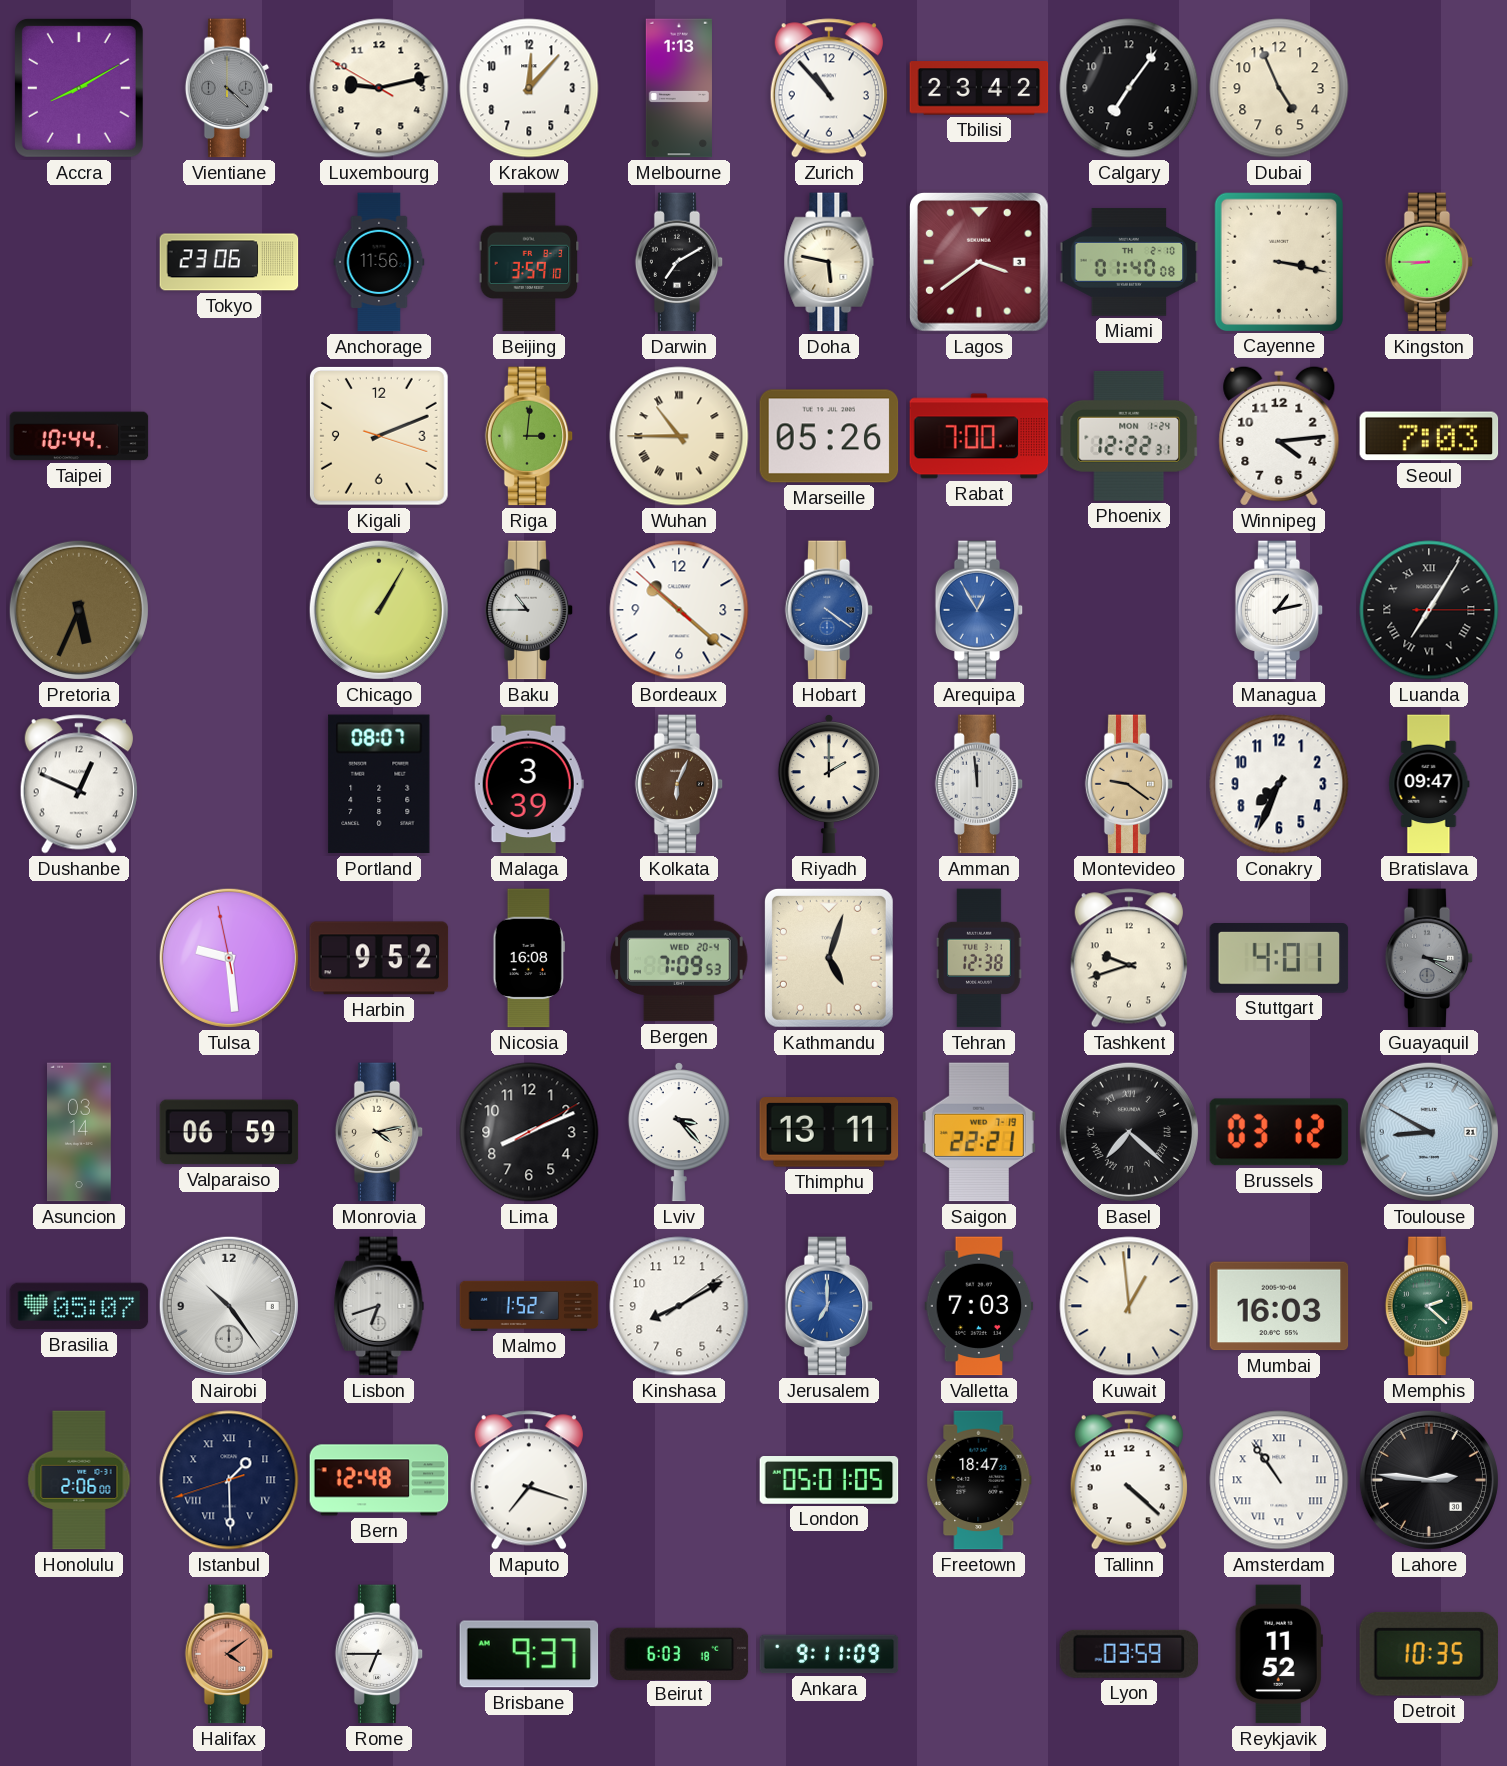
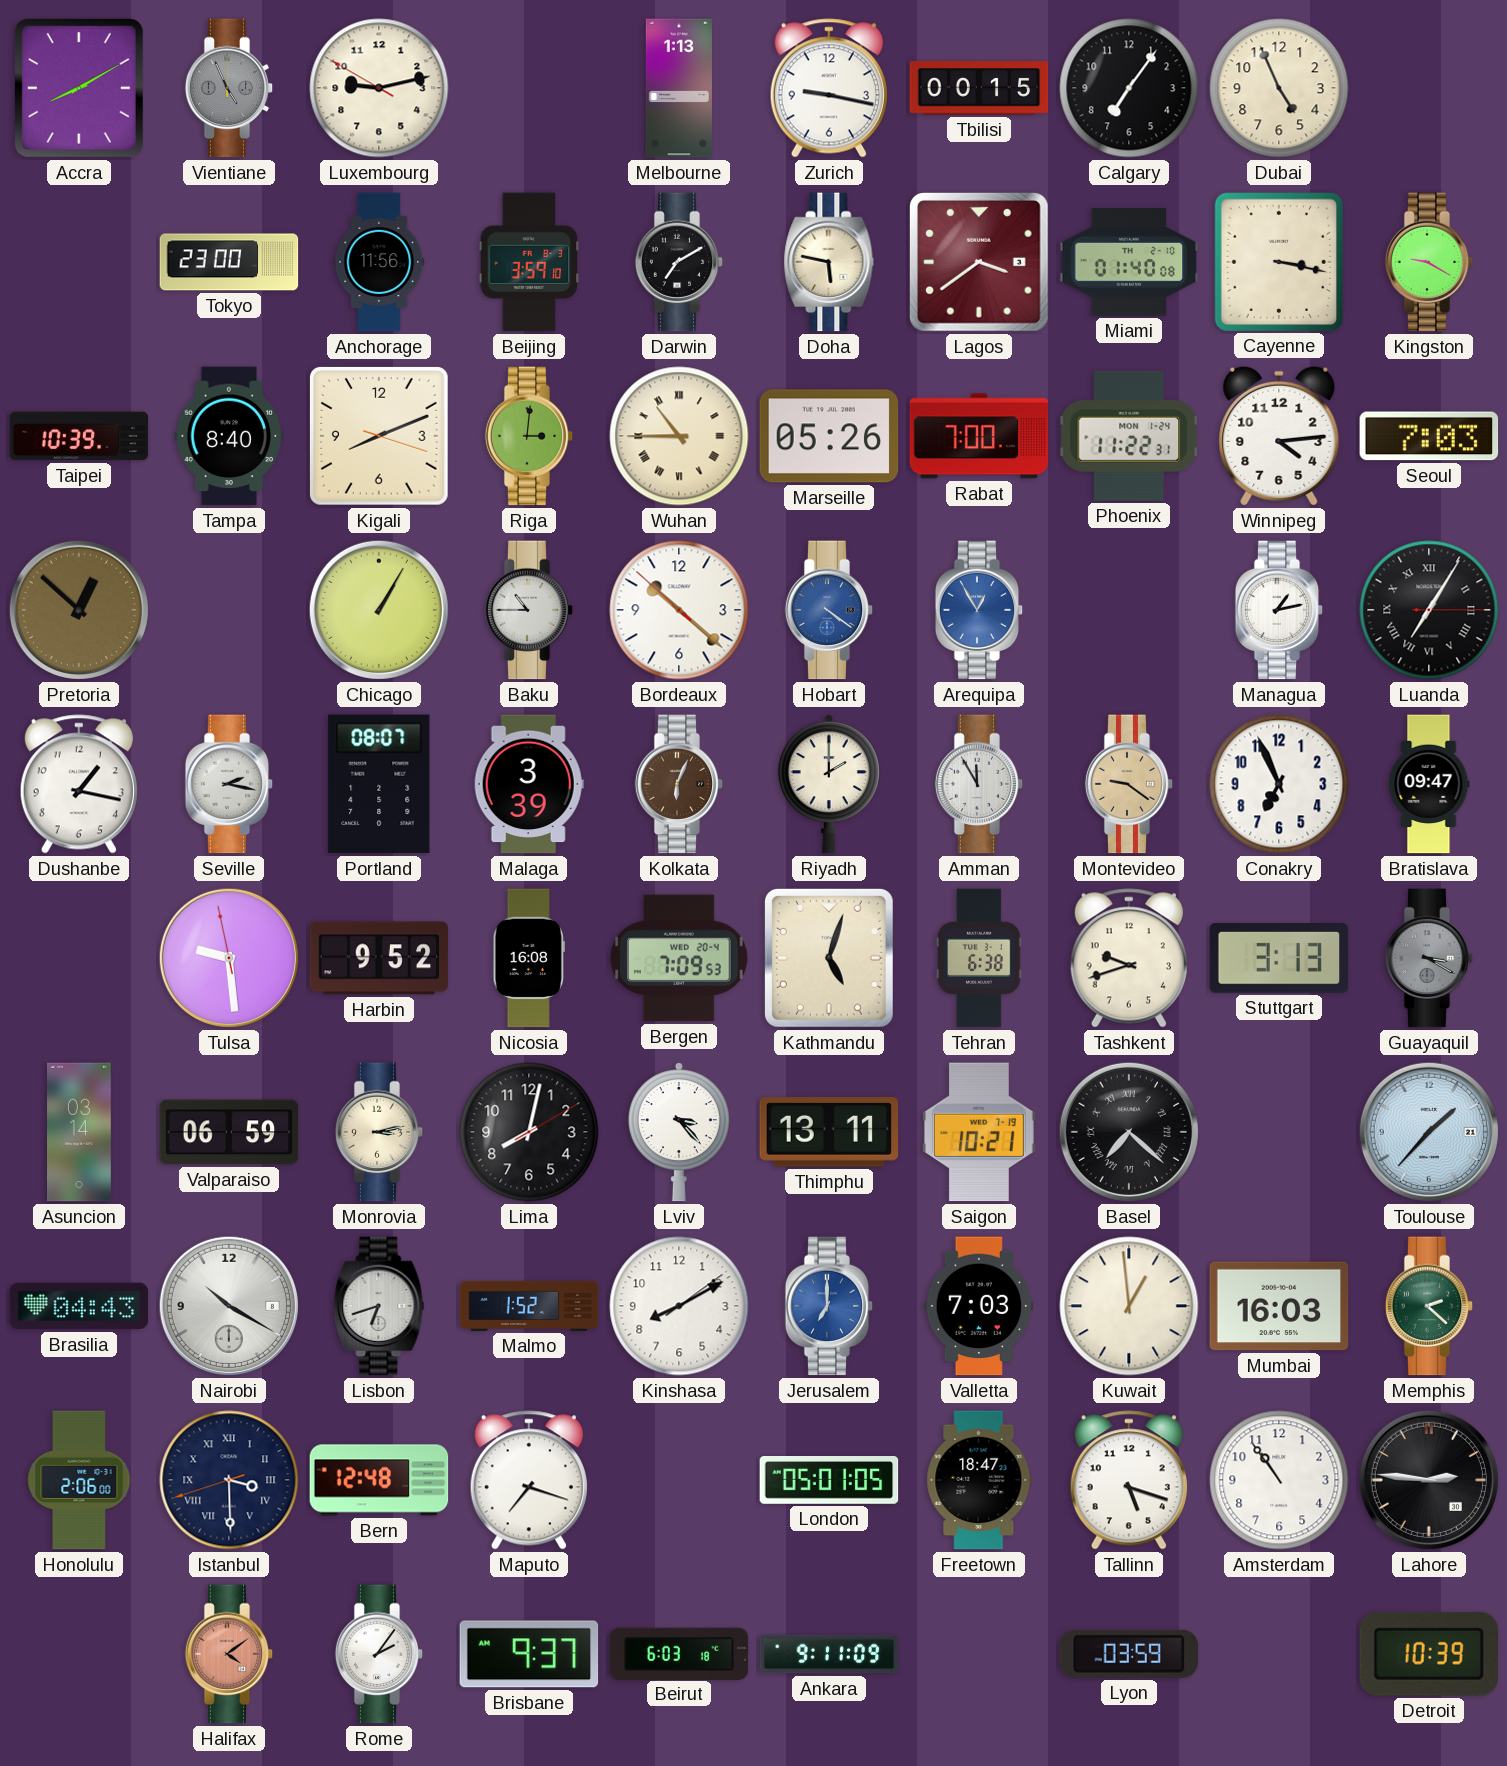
Vientiane: 4:22 -> 4:56
Krakow: 12:07 -> none
Zurich: 10:53 -> 9:17
Tbilisi: 23:42 -> 00:15
Tokyo: 23:06 -> 23:00
Kingston: 8:45 -> 9:20
Taipei: 10:44 -> 10:39
Tampa: none -> 8:40
Kigali: 2:11 -> 8:11
Phoenix: 12:22 -> 11:22
Pretoria: 5:34 -> 12:52
Dushanbe: 12:49 -> 1:17
Seville: none -> 2:17
Amman: 11:59 -> 11:55
Conakry: 7:34 -> 6:56
Tehran: 12:38 -> 6:38
Stuttgart: 4:01 -> 3:13
Monrovia: 4:13 -> 3:13
Lima: 8:11 -> 8:02
Saigon: 22:21 -> 10:21
Brussels: 03:12 -> none
Toulouse: 8:50 -> 1:37
Brasilia: 05:07 -> 04:43
Nairobi: 10:24 -> 10:20
Istanbul: 1:29 -> 3:29
Tallinn: 4:22 -> 5:18
Amsterdam numerals: Roman -> Arabic
Rome: 6:45 -> 2:06
Reykjavik: 11:52 -> none
Detroit: 10:35 -> 10:39
